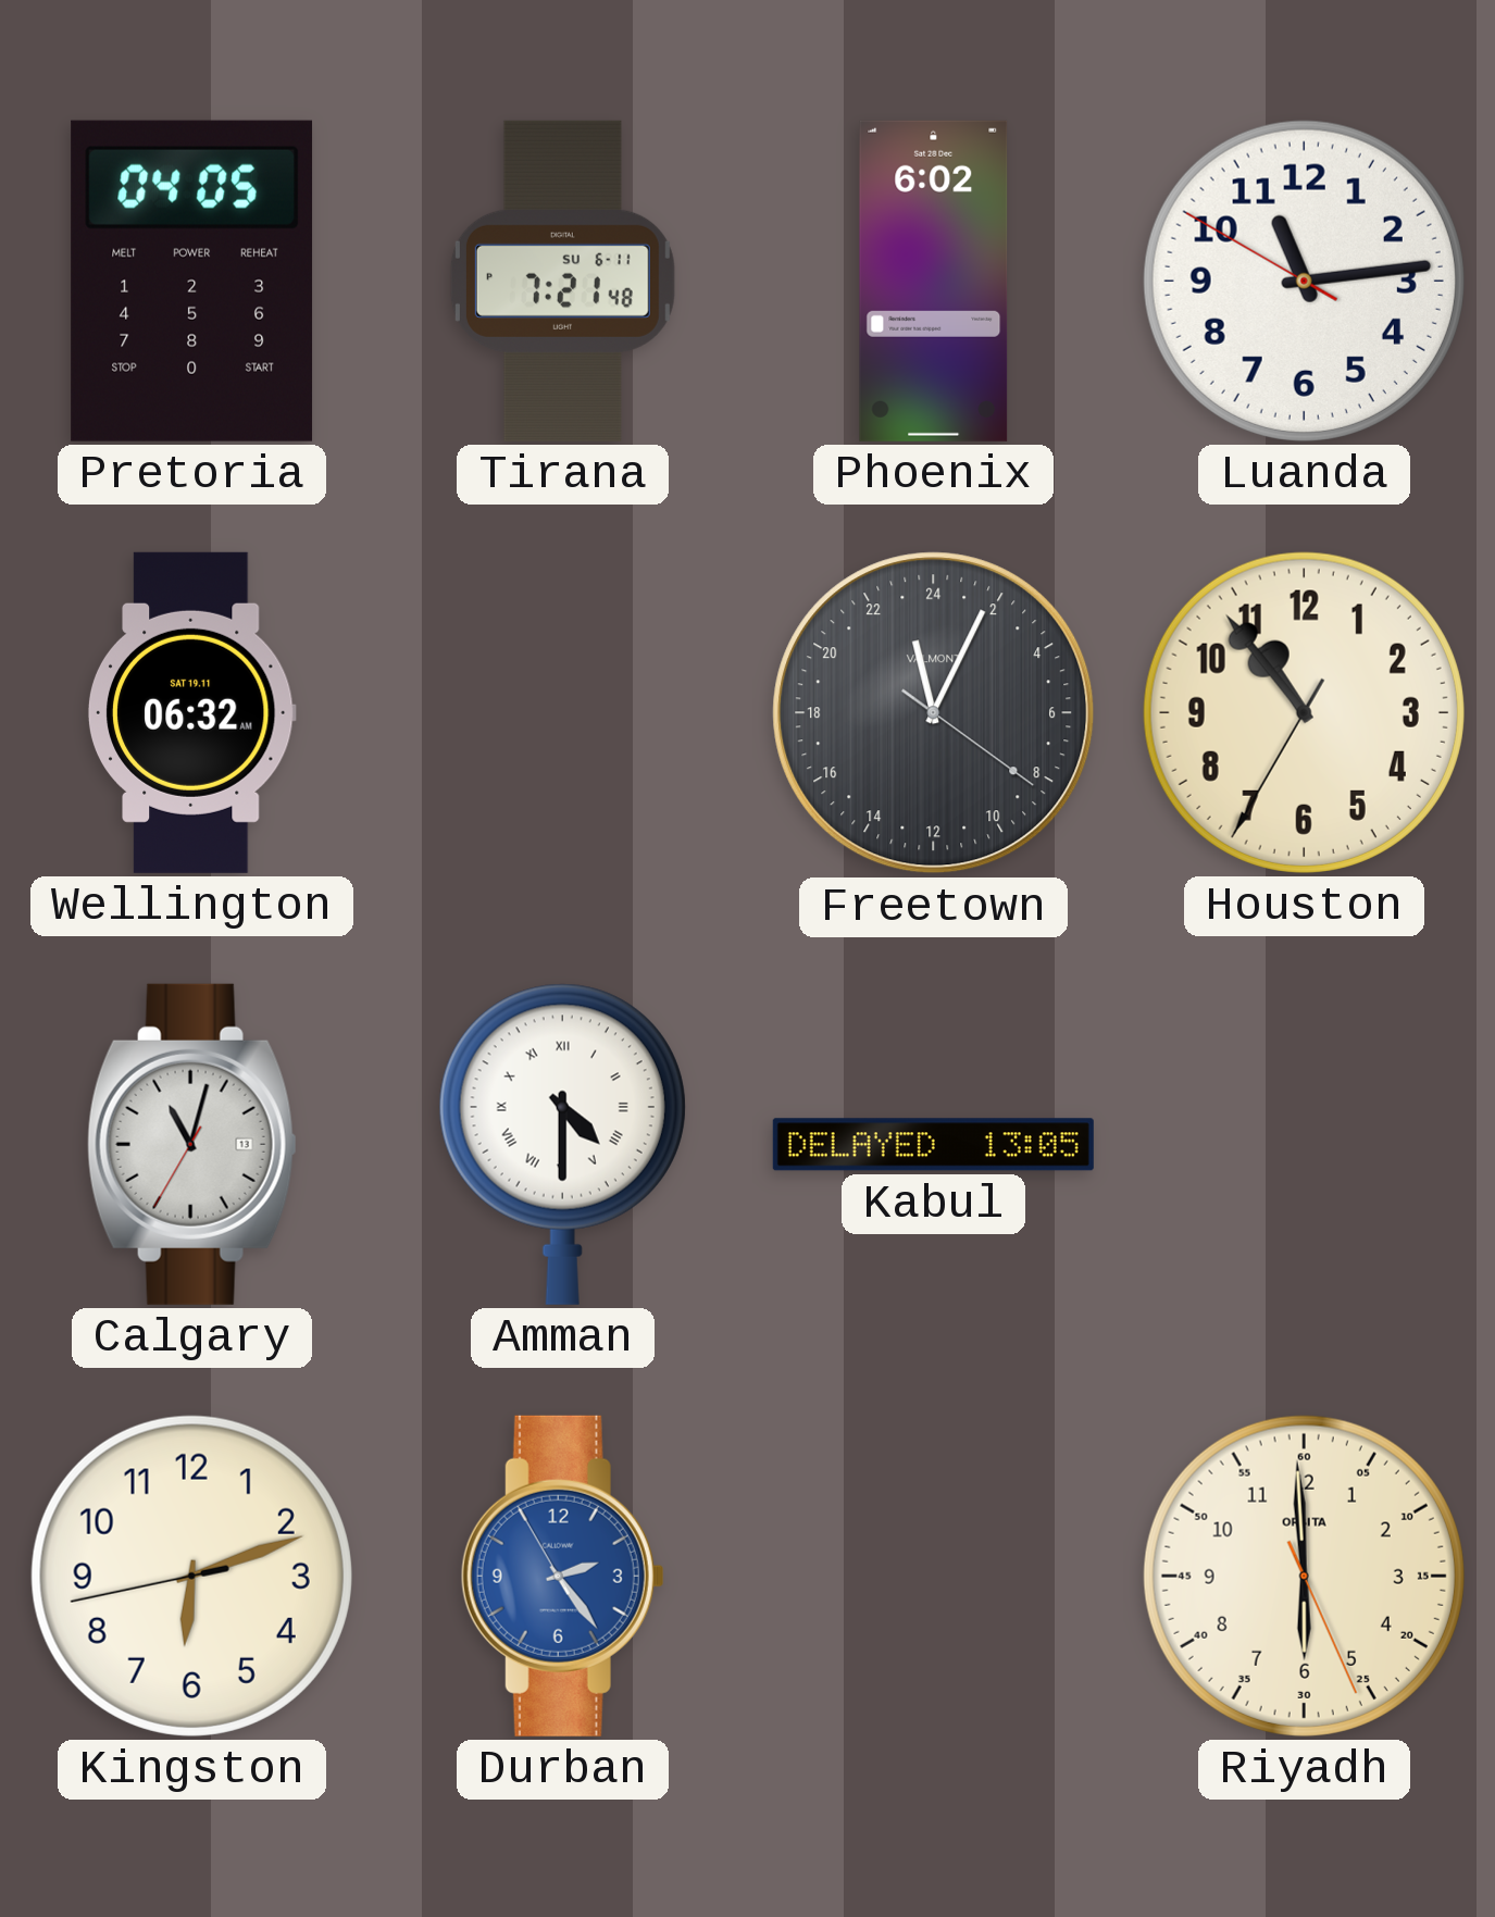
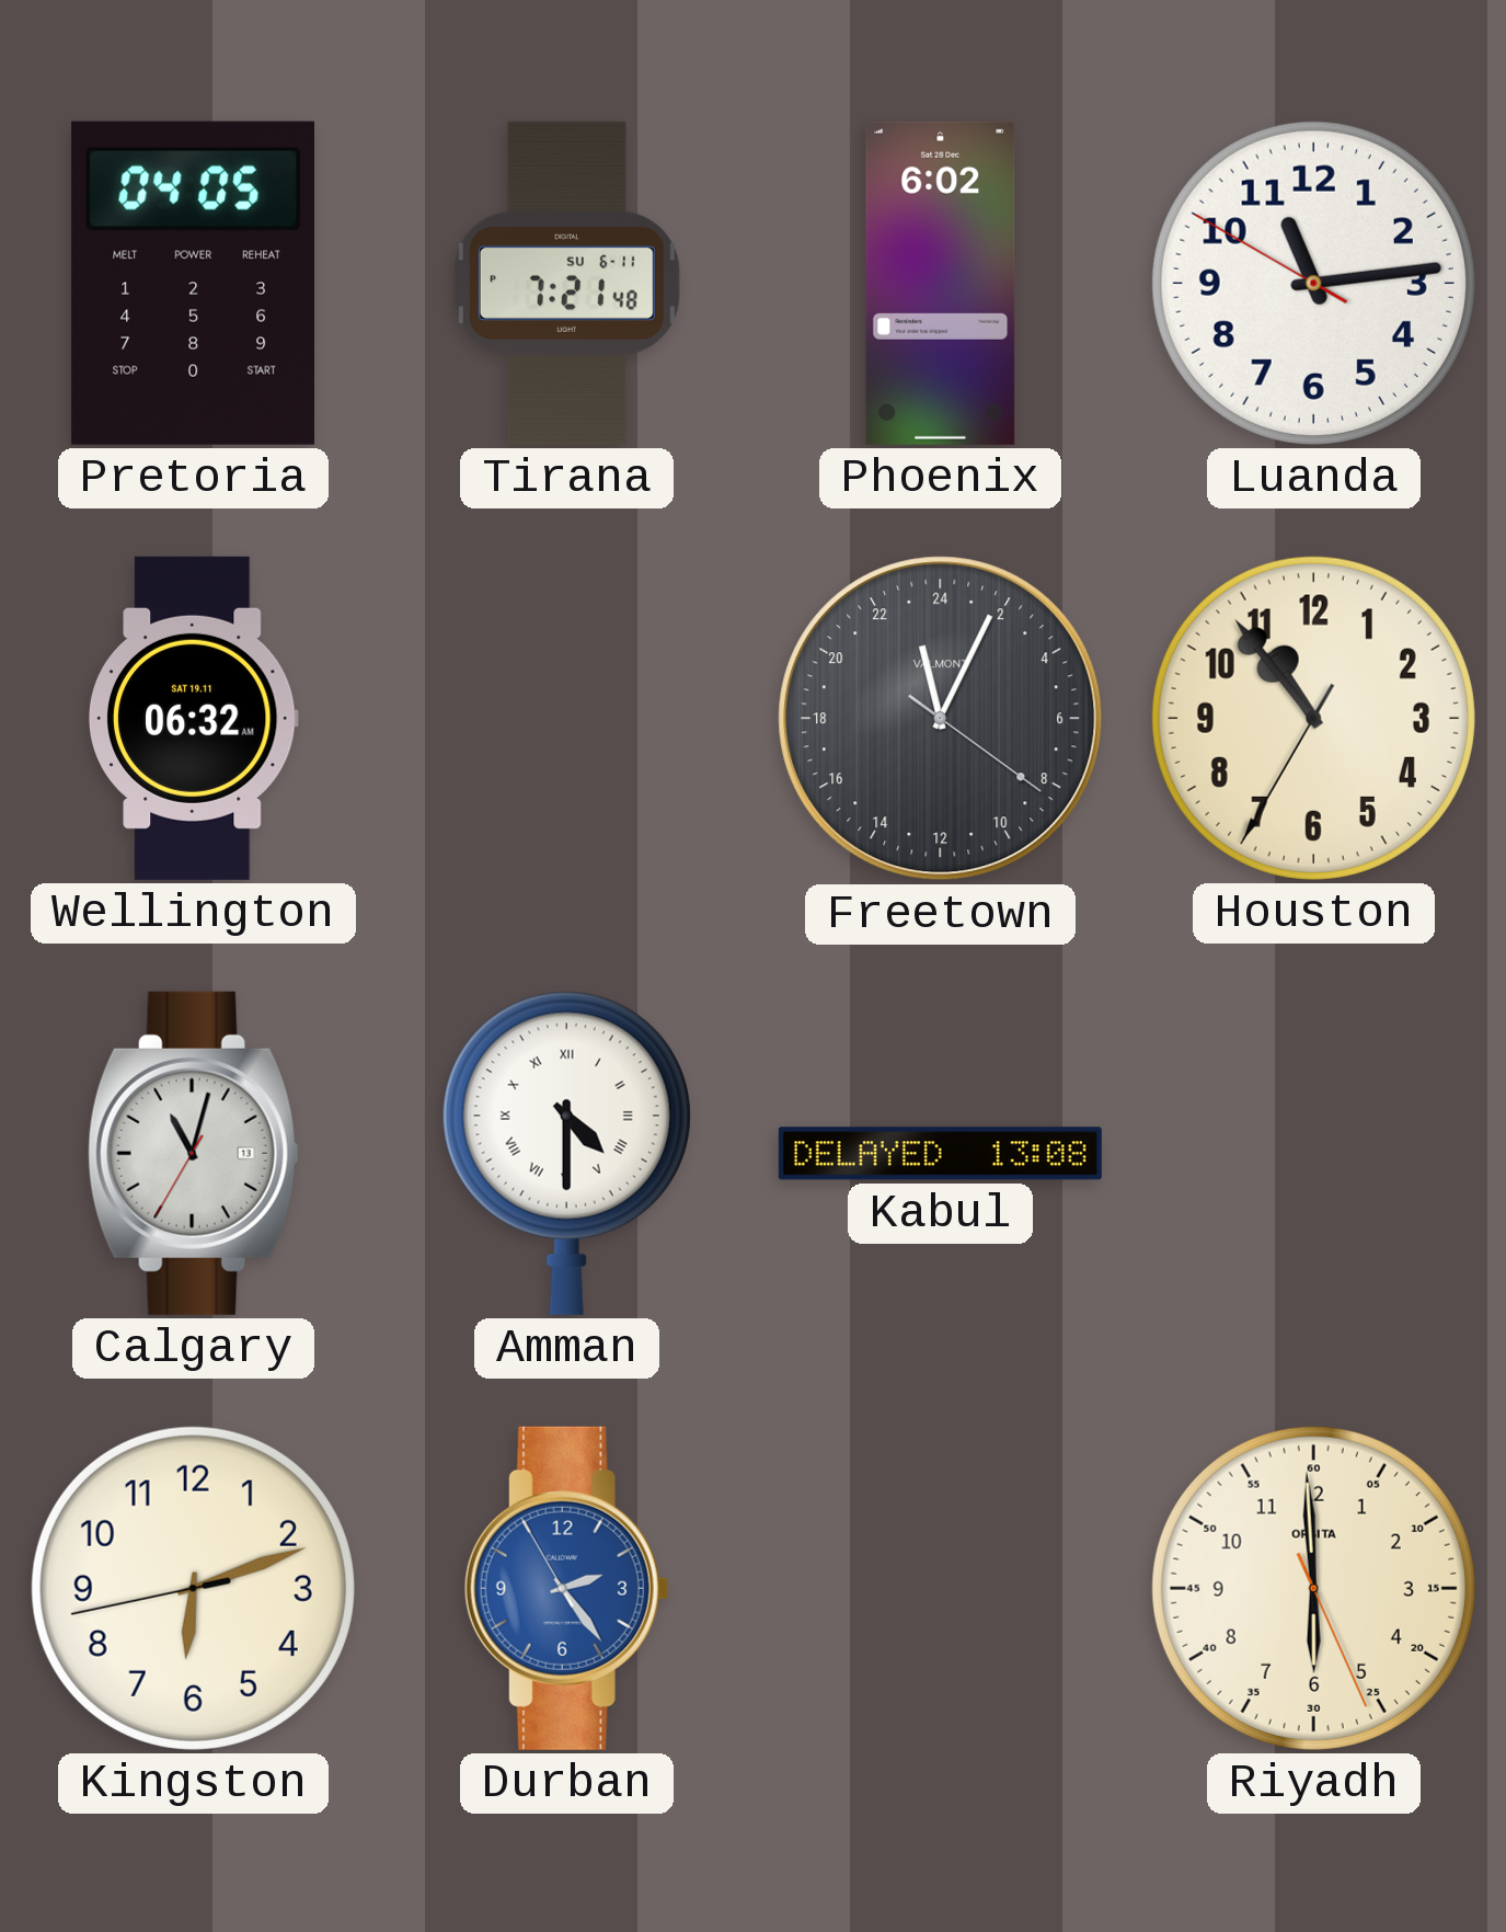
Kabul: 13:05 -> 13:08
